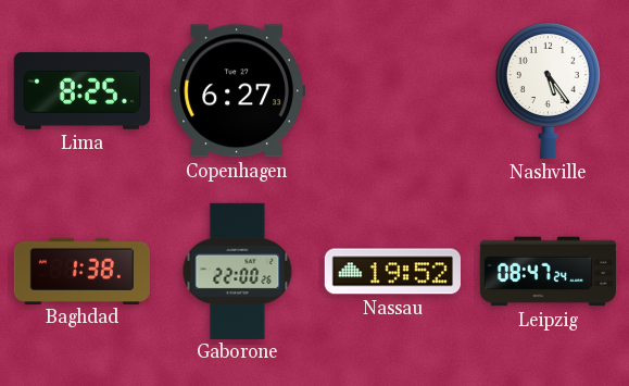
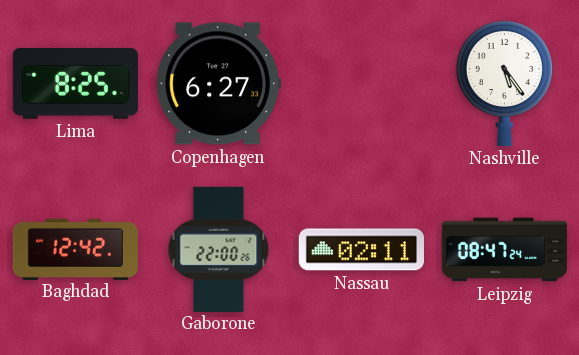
Baghdad: 1:38 -> 12:42
Nassau: 19:52 -> 02:11
